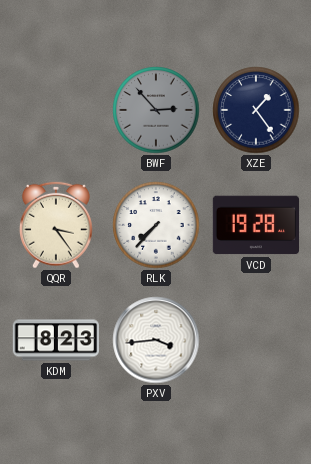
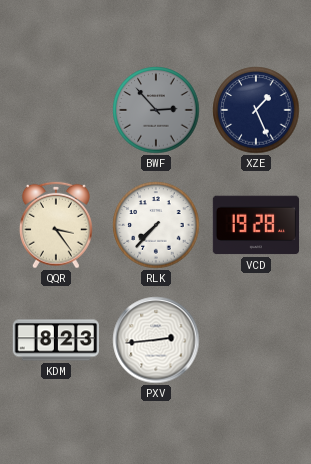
XZE: 1:24 -> 1:26
PXV: 3:44 -> 2:44
